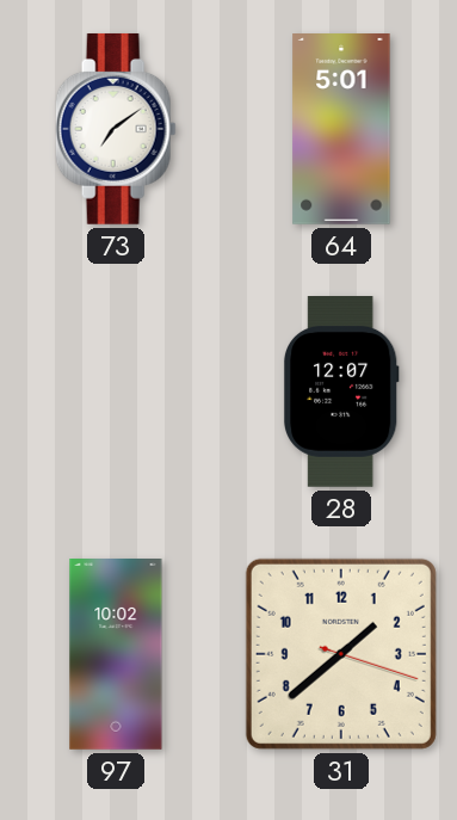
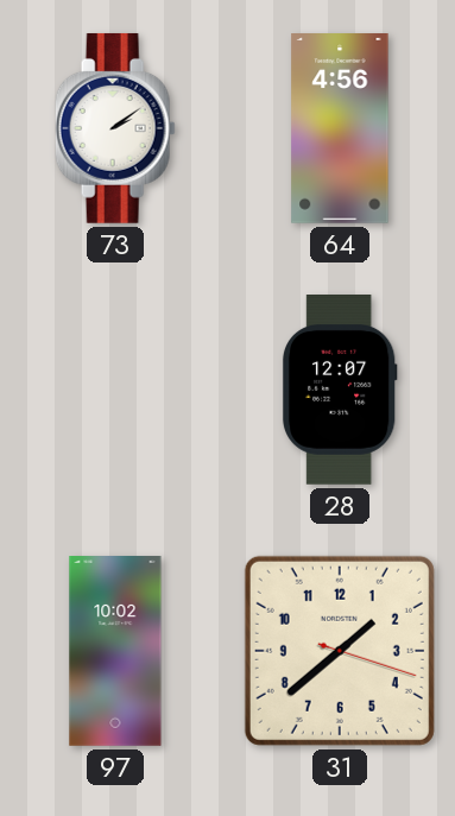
73: 7:09 -> 2:09
64: 5:01 -> 4:56
